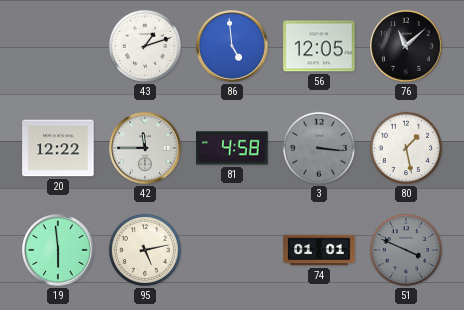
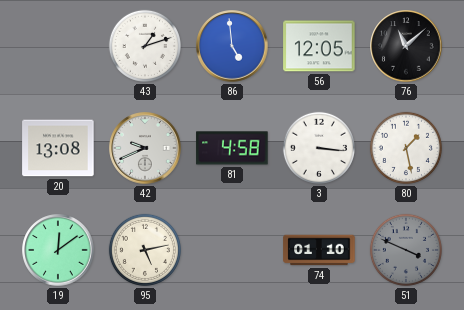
20: 12:22 -> 13:08
42: 11:45 -> 9:41
3 dial: grey -> white
19: 5:59 -> 12:09
74: 01:01 -> 01:10
